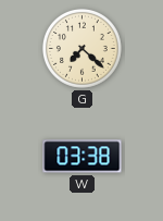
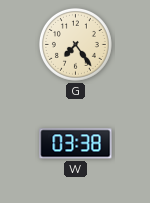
G: 7:22 -> 7:24
